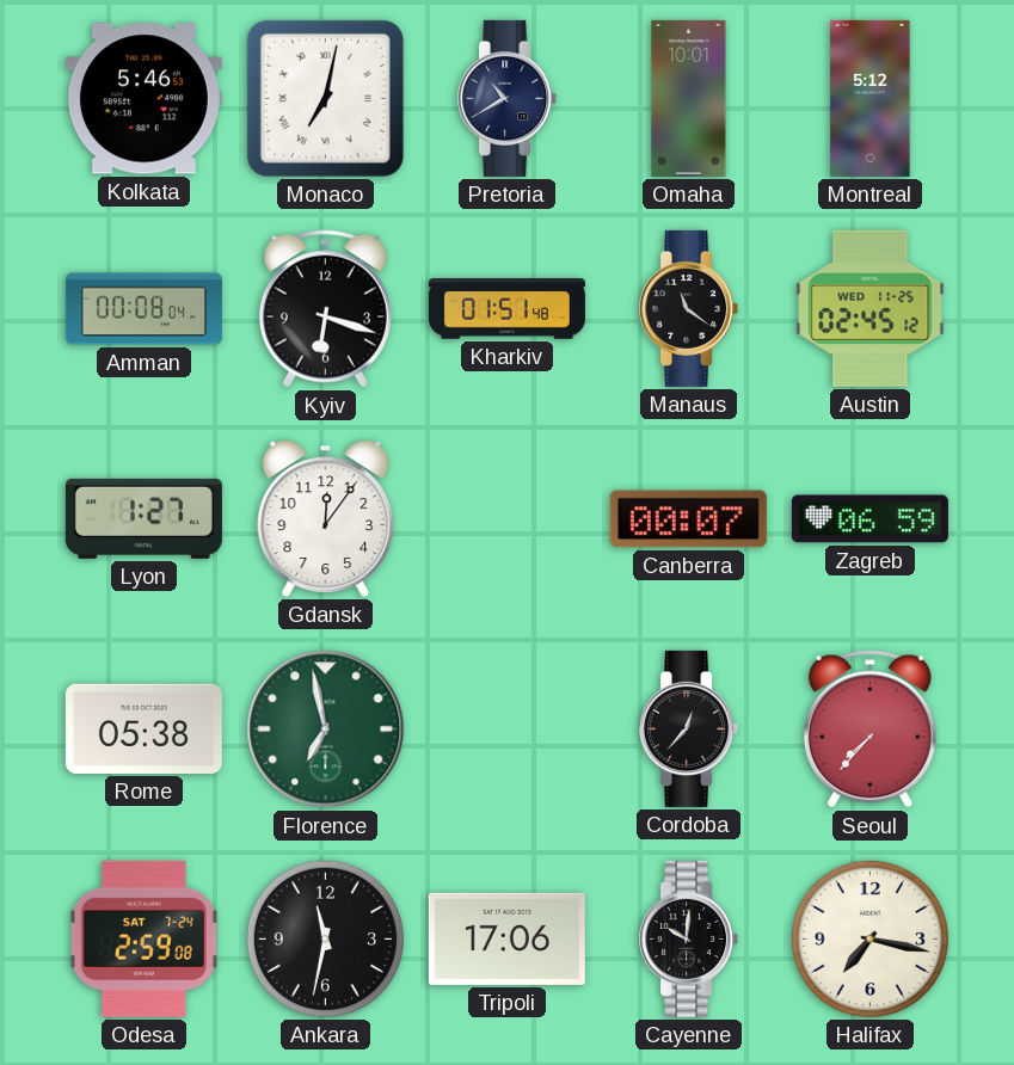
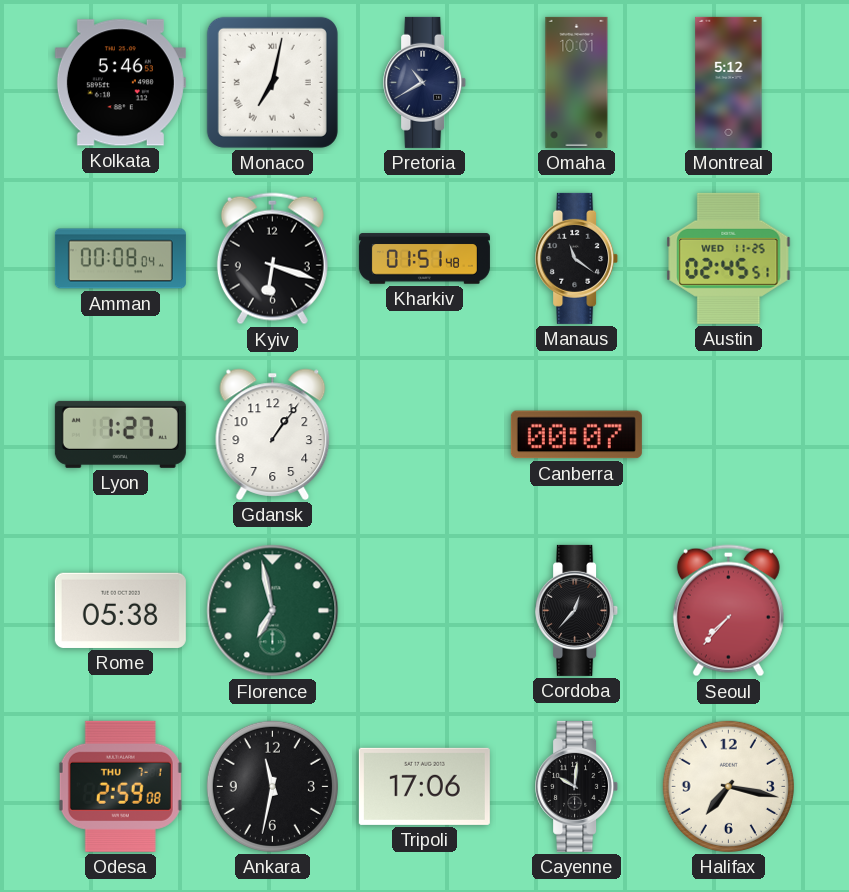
Austin: 02:45:12 -> 02:45:51
Gdansk: 12:06 -> 1:06
Zagreb: 06:59 -> none
Odesa date: SAT 7-24 -> THU 7-1
